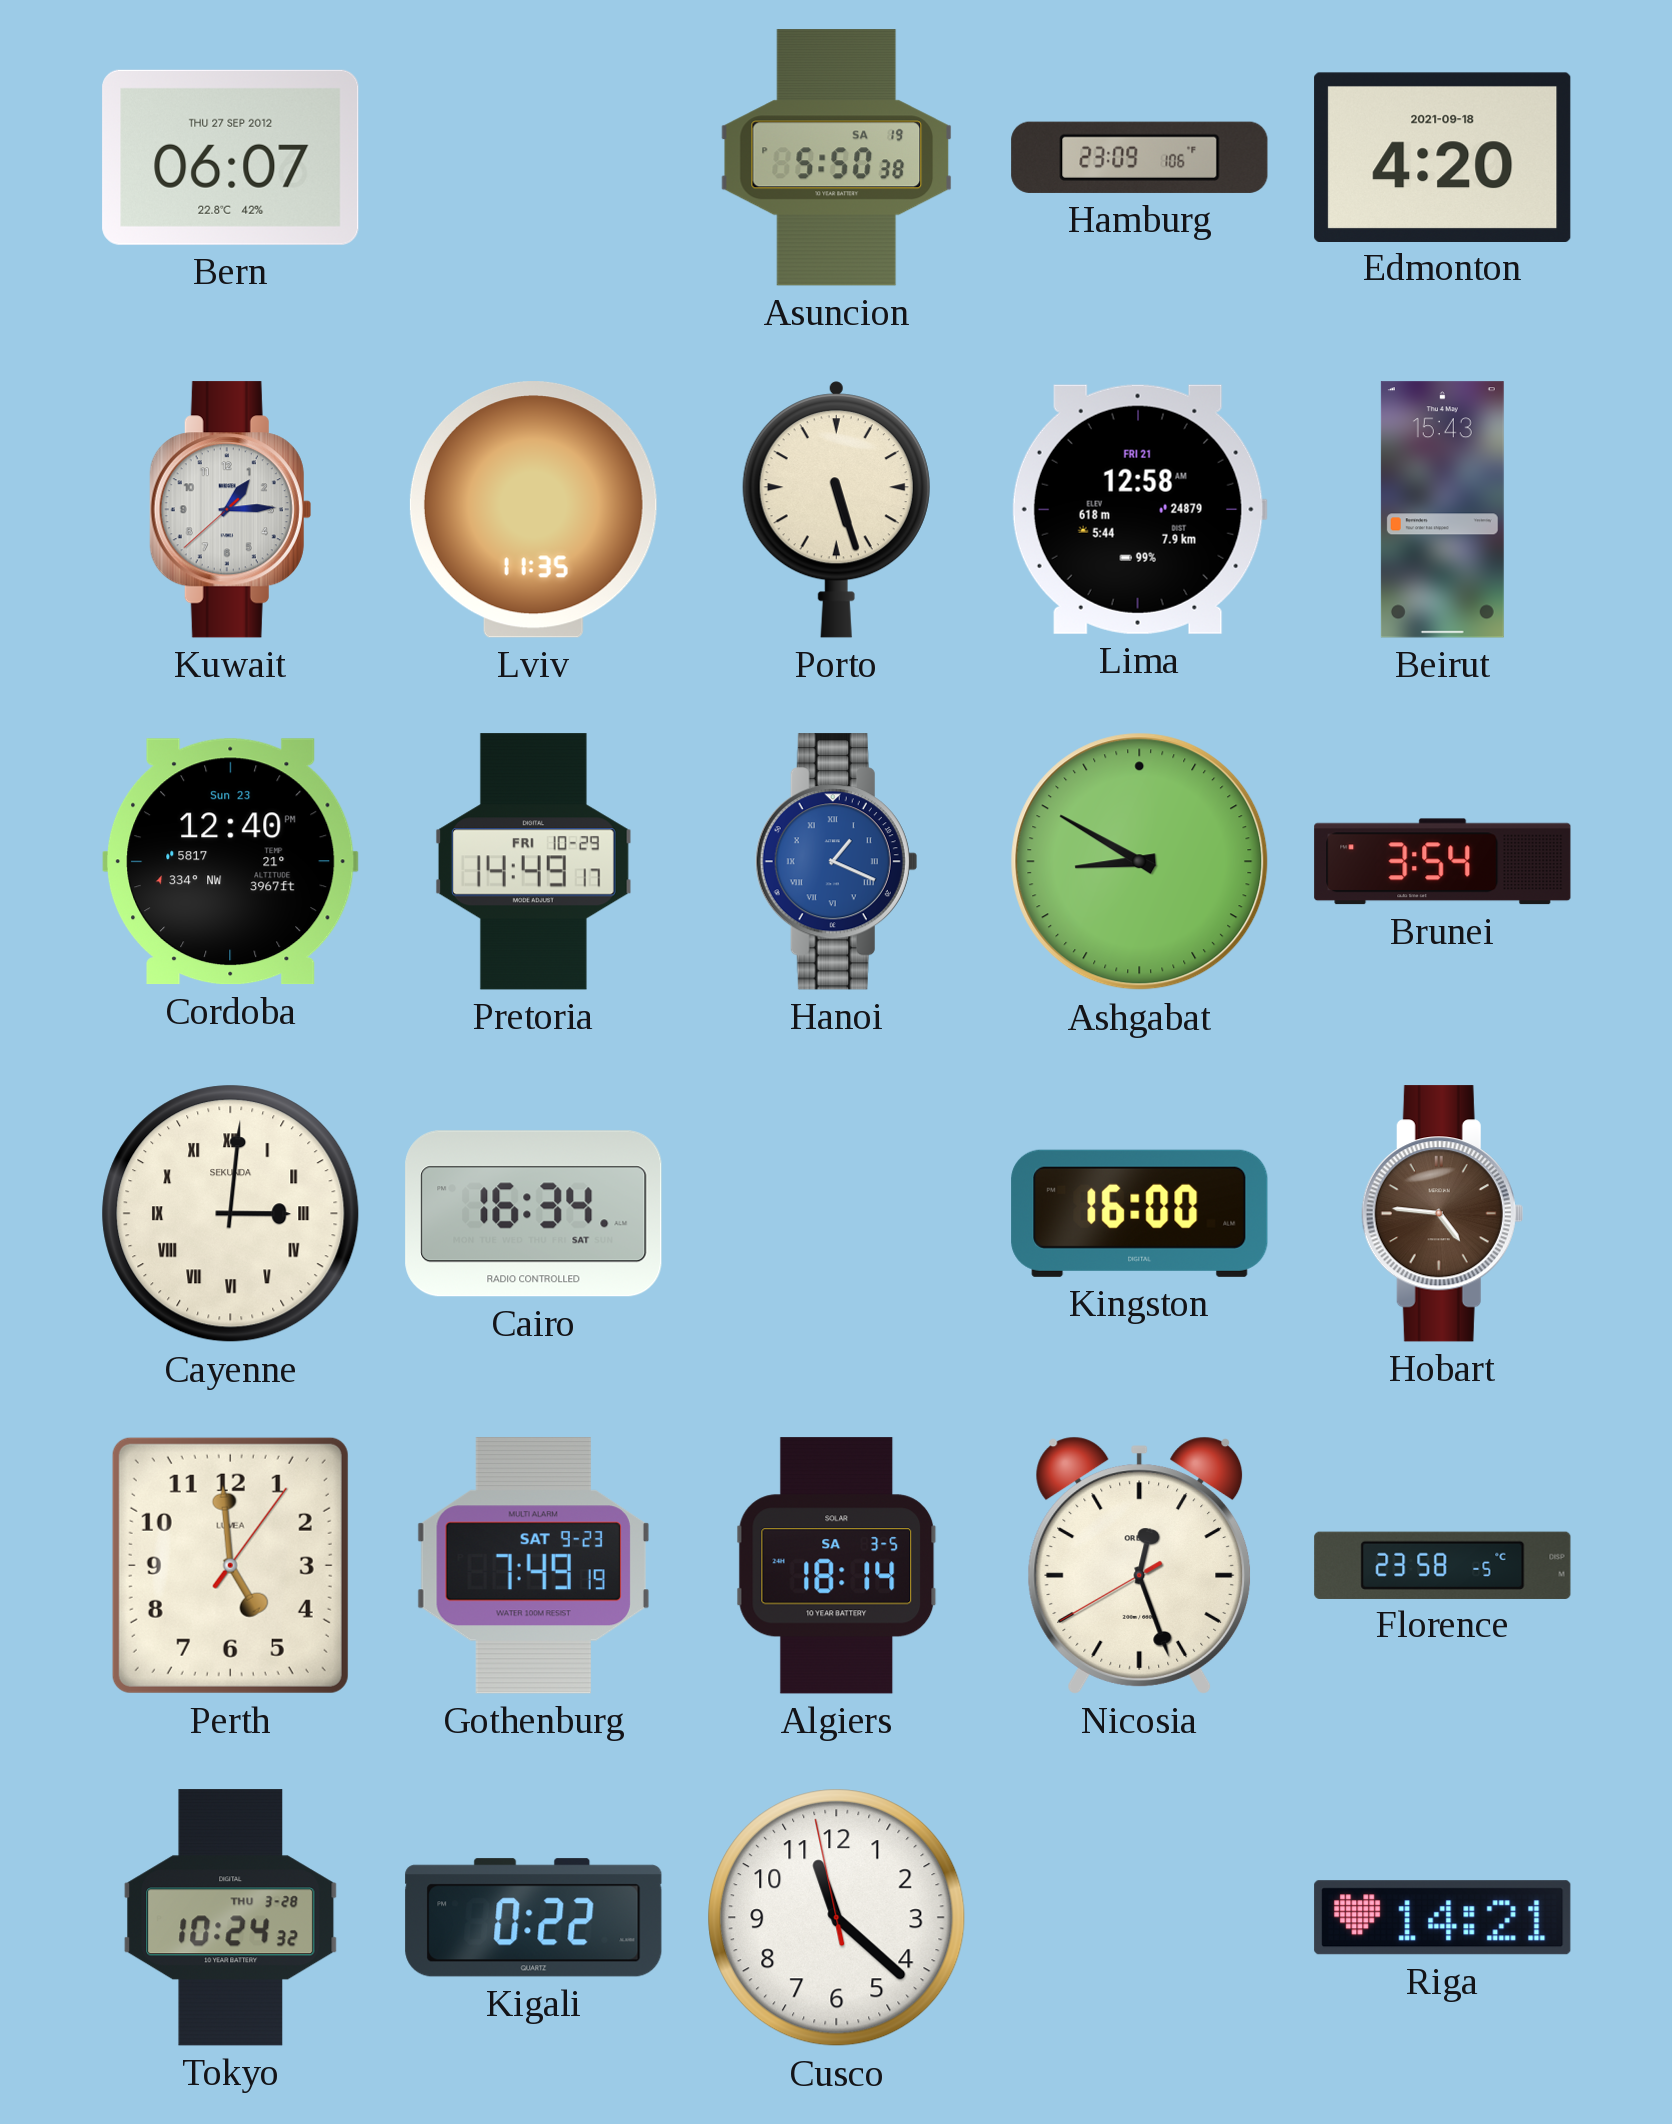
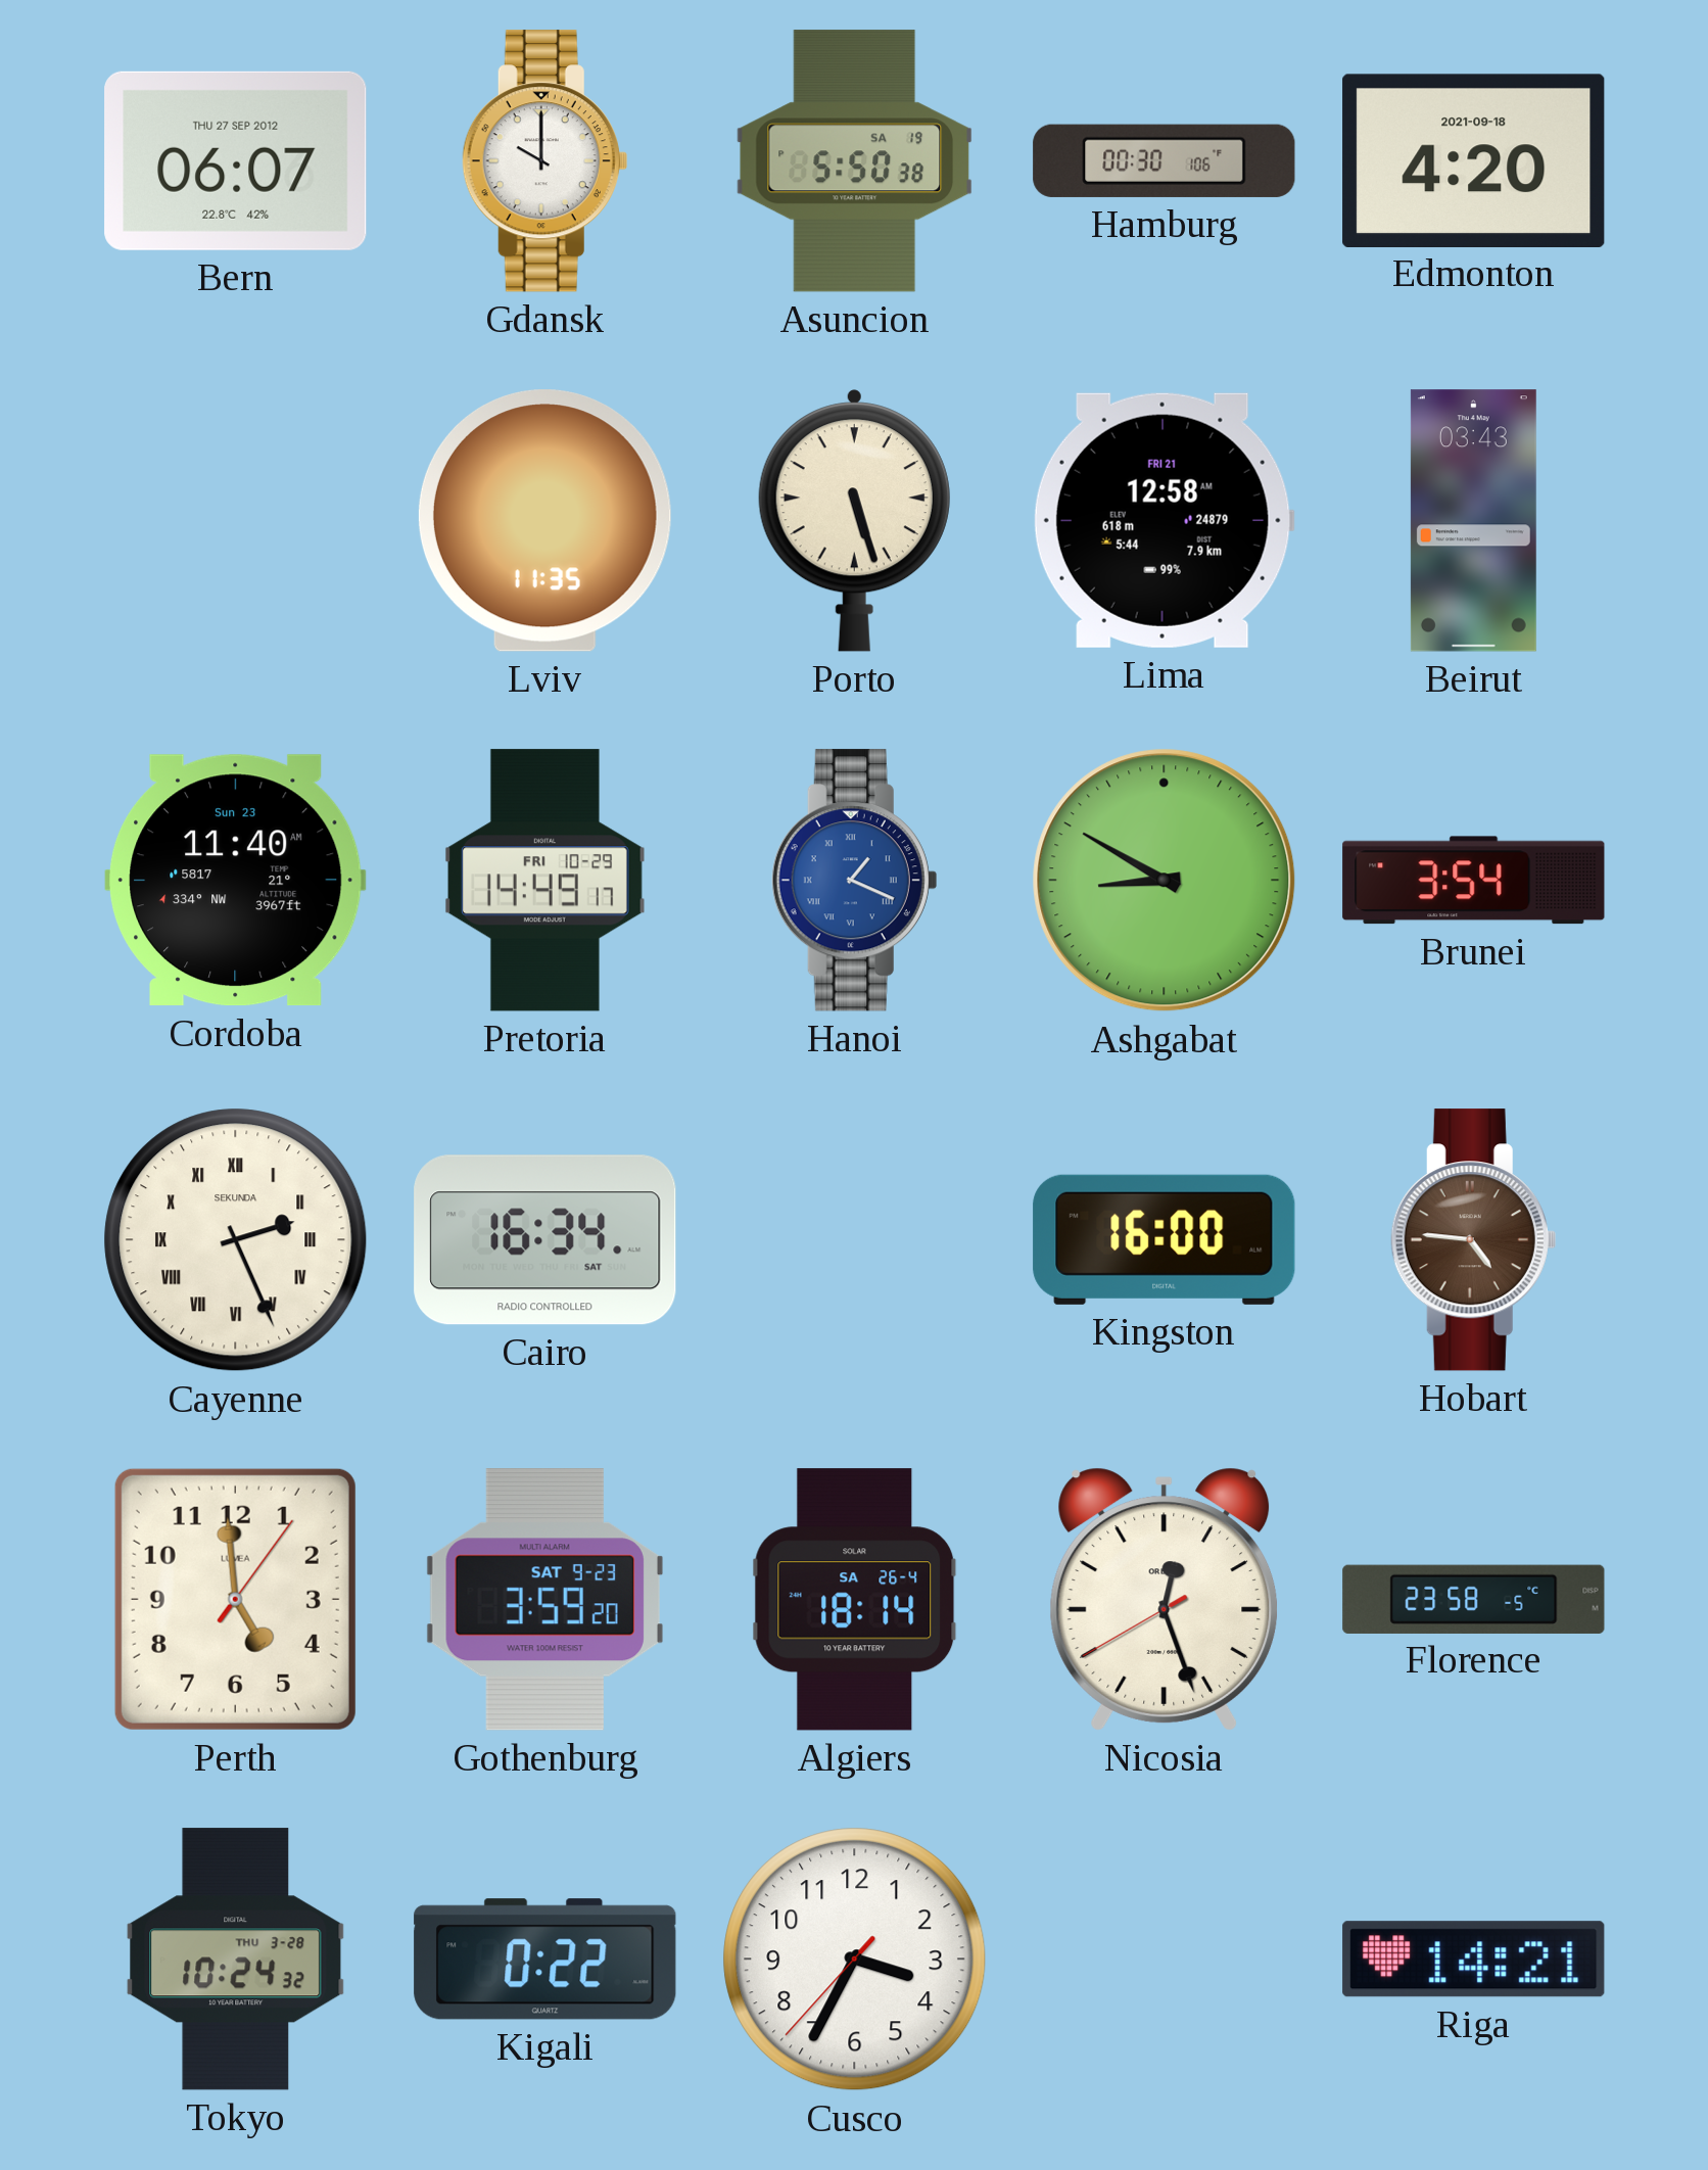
Gdansk: none -> 10:00
Hamburg: 23:09 -> 00:30
Kuwait: 1:14 -> none
Beirut: 15:43 -> 03:43
Cordoba: 12:40 -> 11:40
Cayenne: 3:01 -> 2:26
Gothenburg: 7:49 -> 3:59
Algiers date: SA 3-5 -> SA 26-4
Cusco: 11:21 -> 3:34
